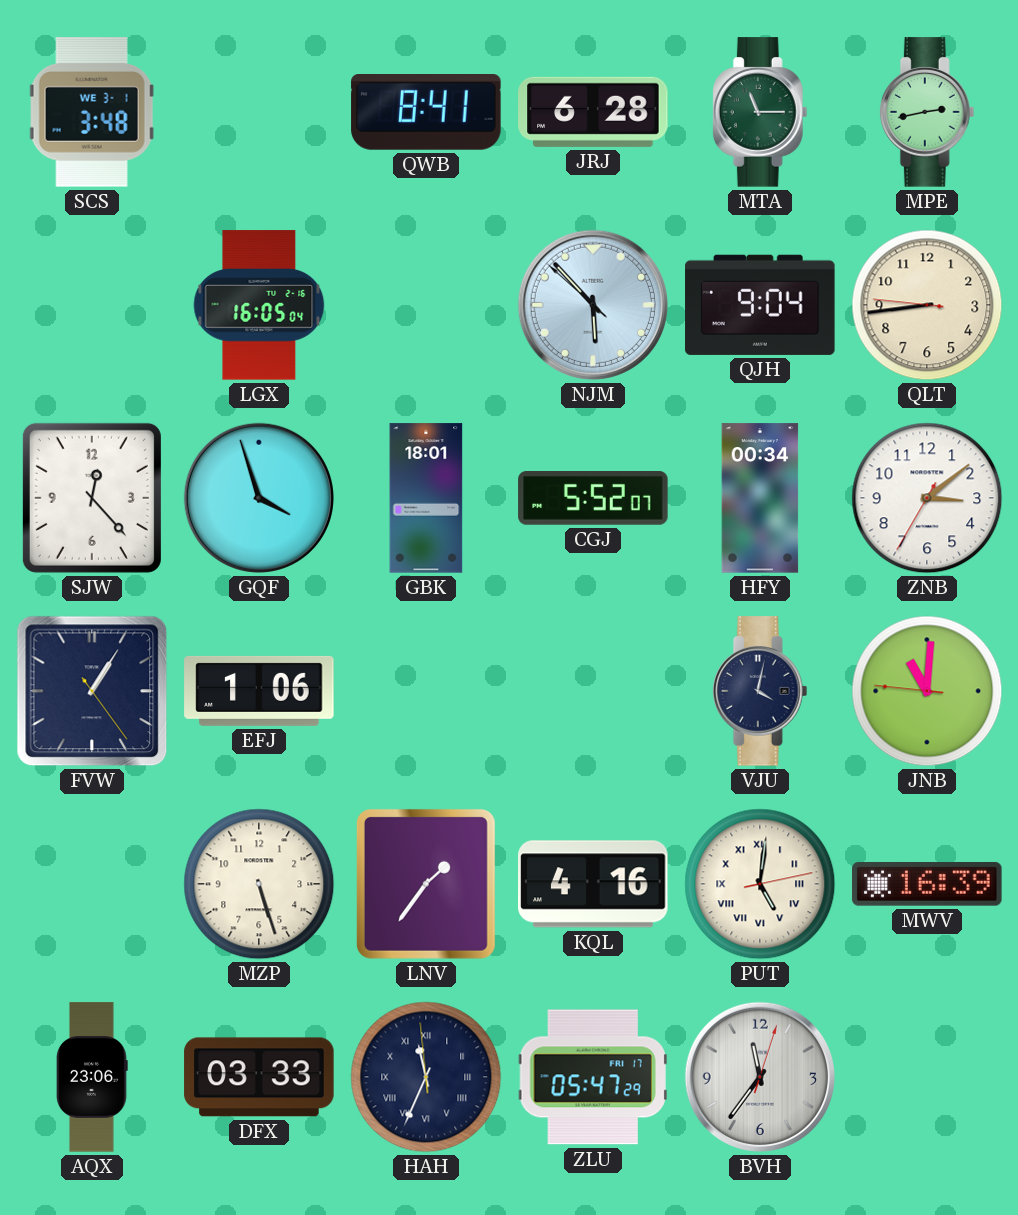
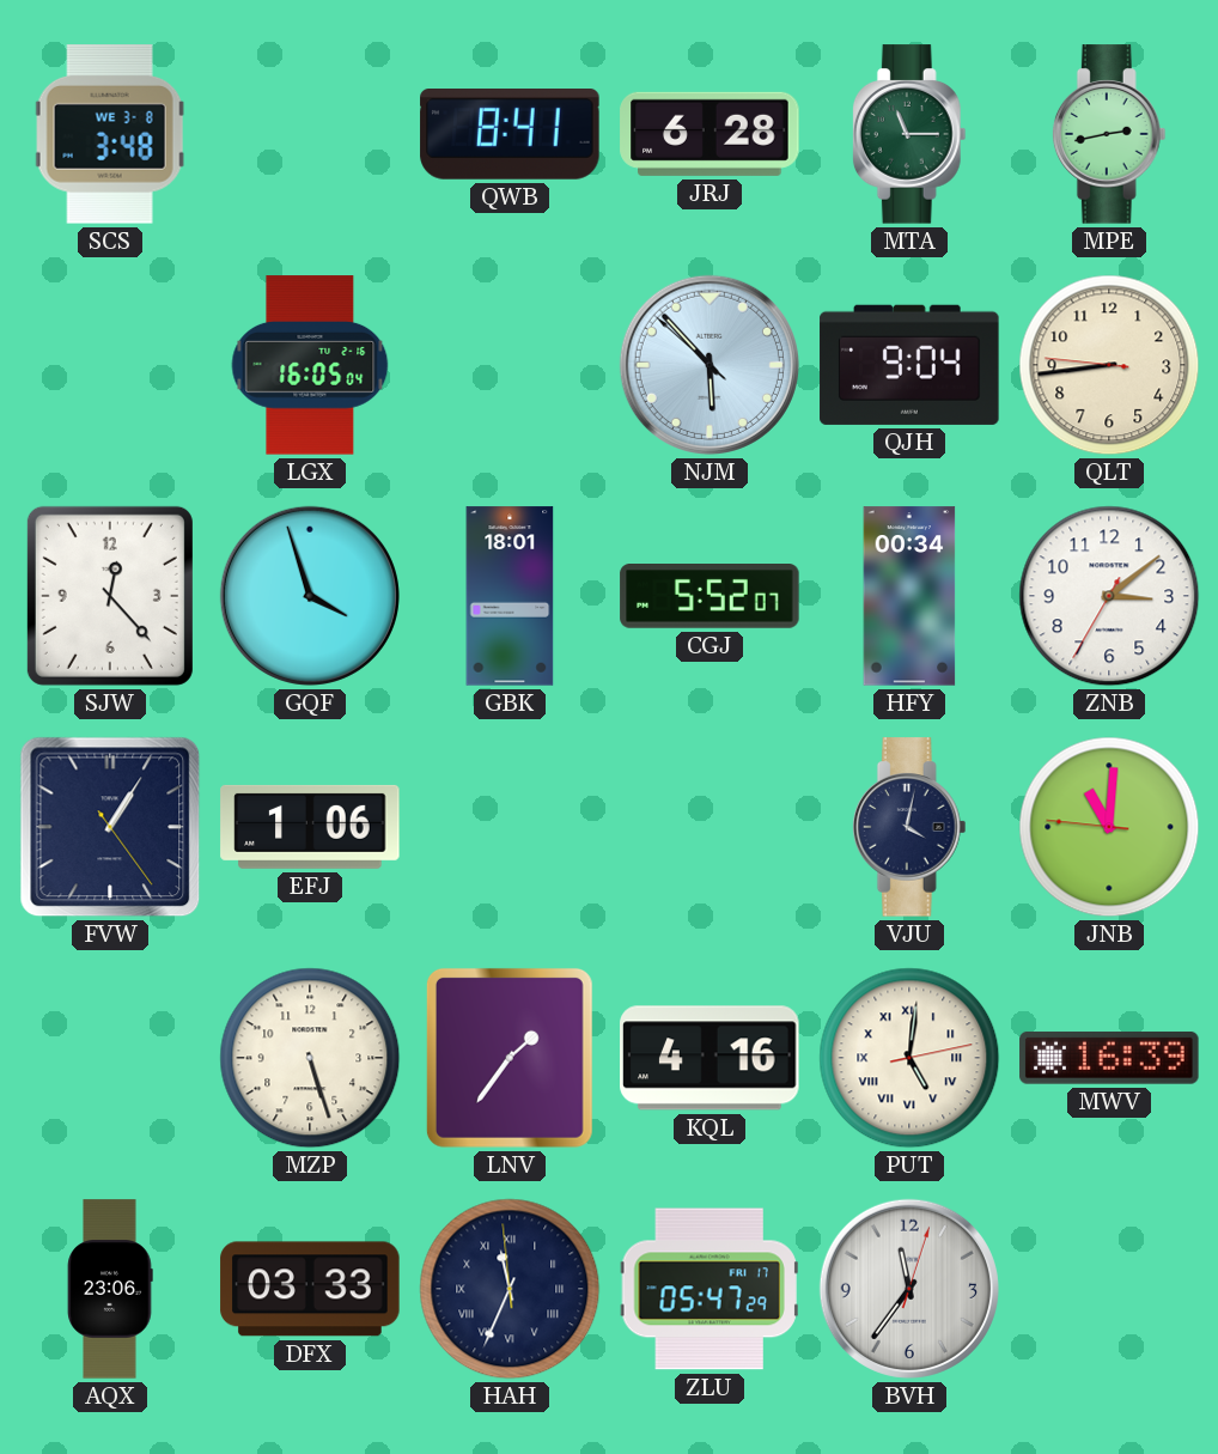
SCS date: WE 3-1 -> WE 3-8
